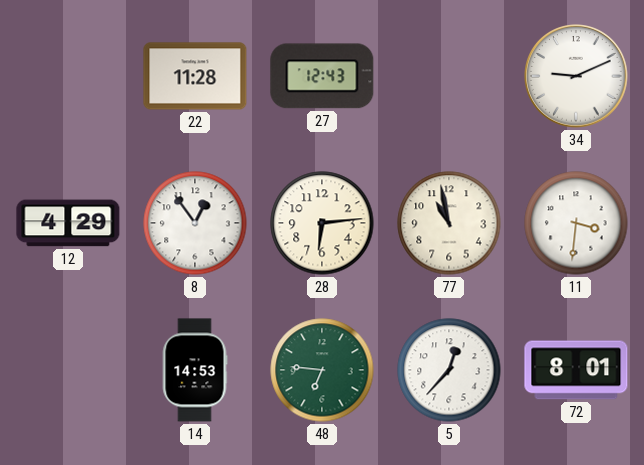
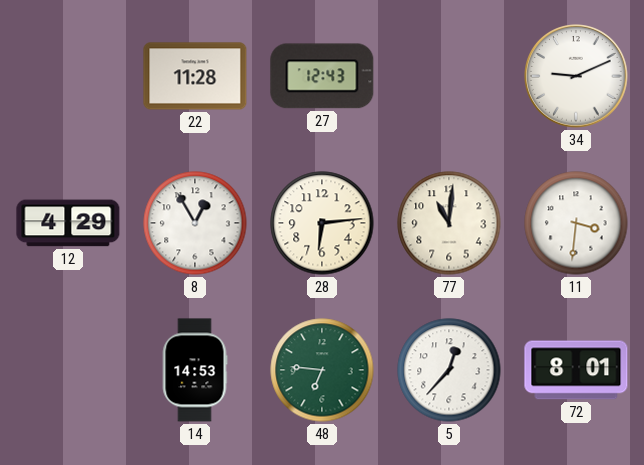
8: 12:54 -> 12:55
77: 10:58 -> 11:01
